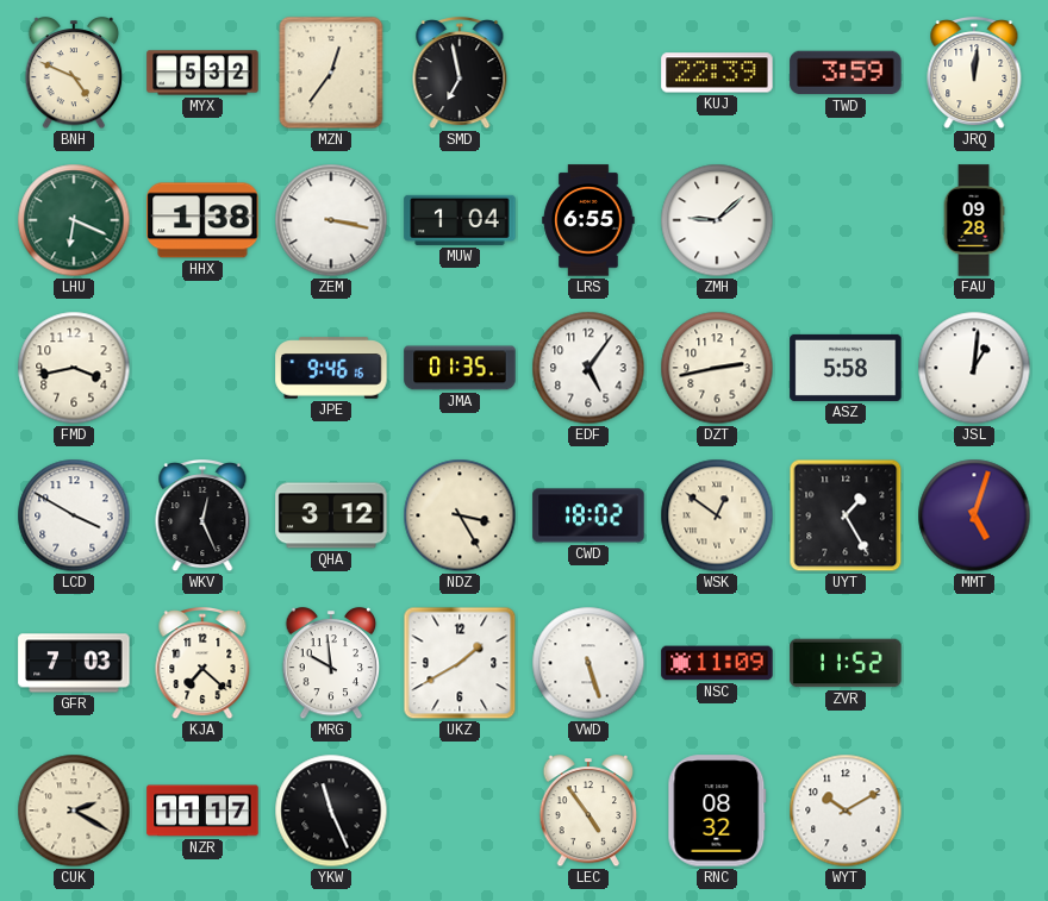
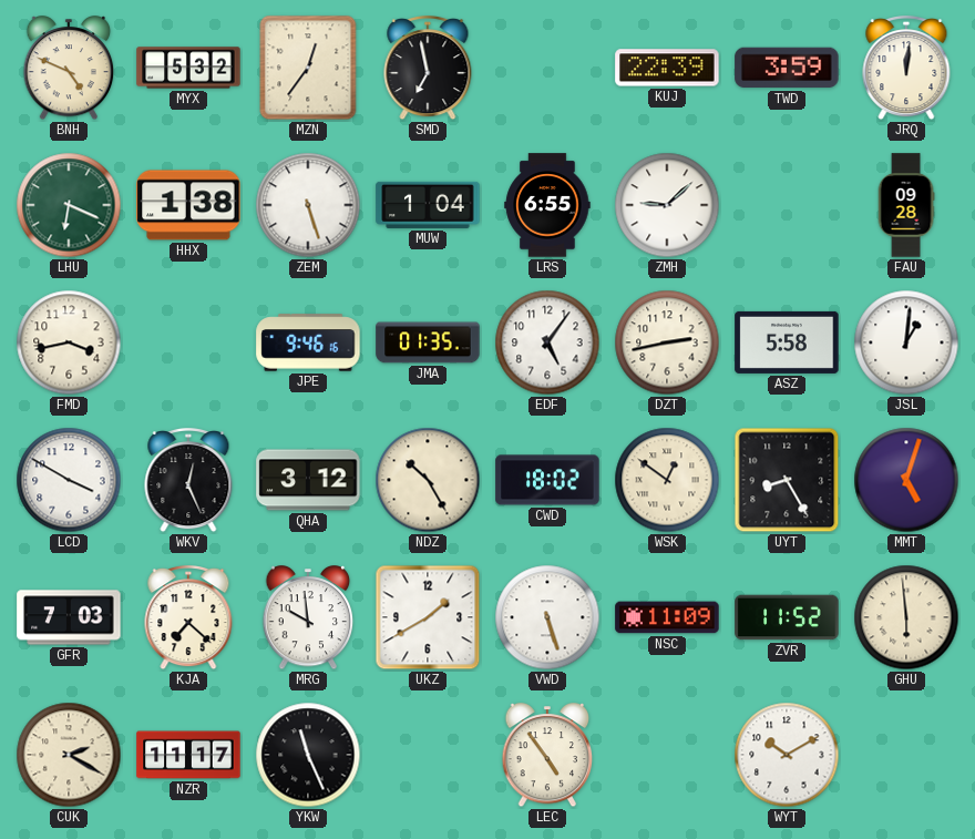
ZEM: 3:17 -> 5:27
NDZ: 3:25 -> 10:25
UYT: 1:25 -> 8:25
GHU: none -> 5:59
RNC: 08:32 -> none
